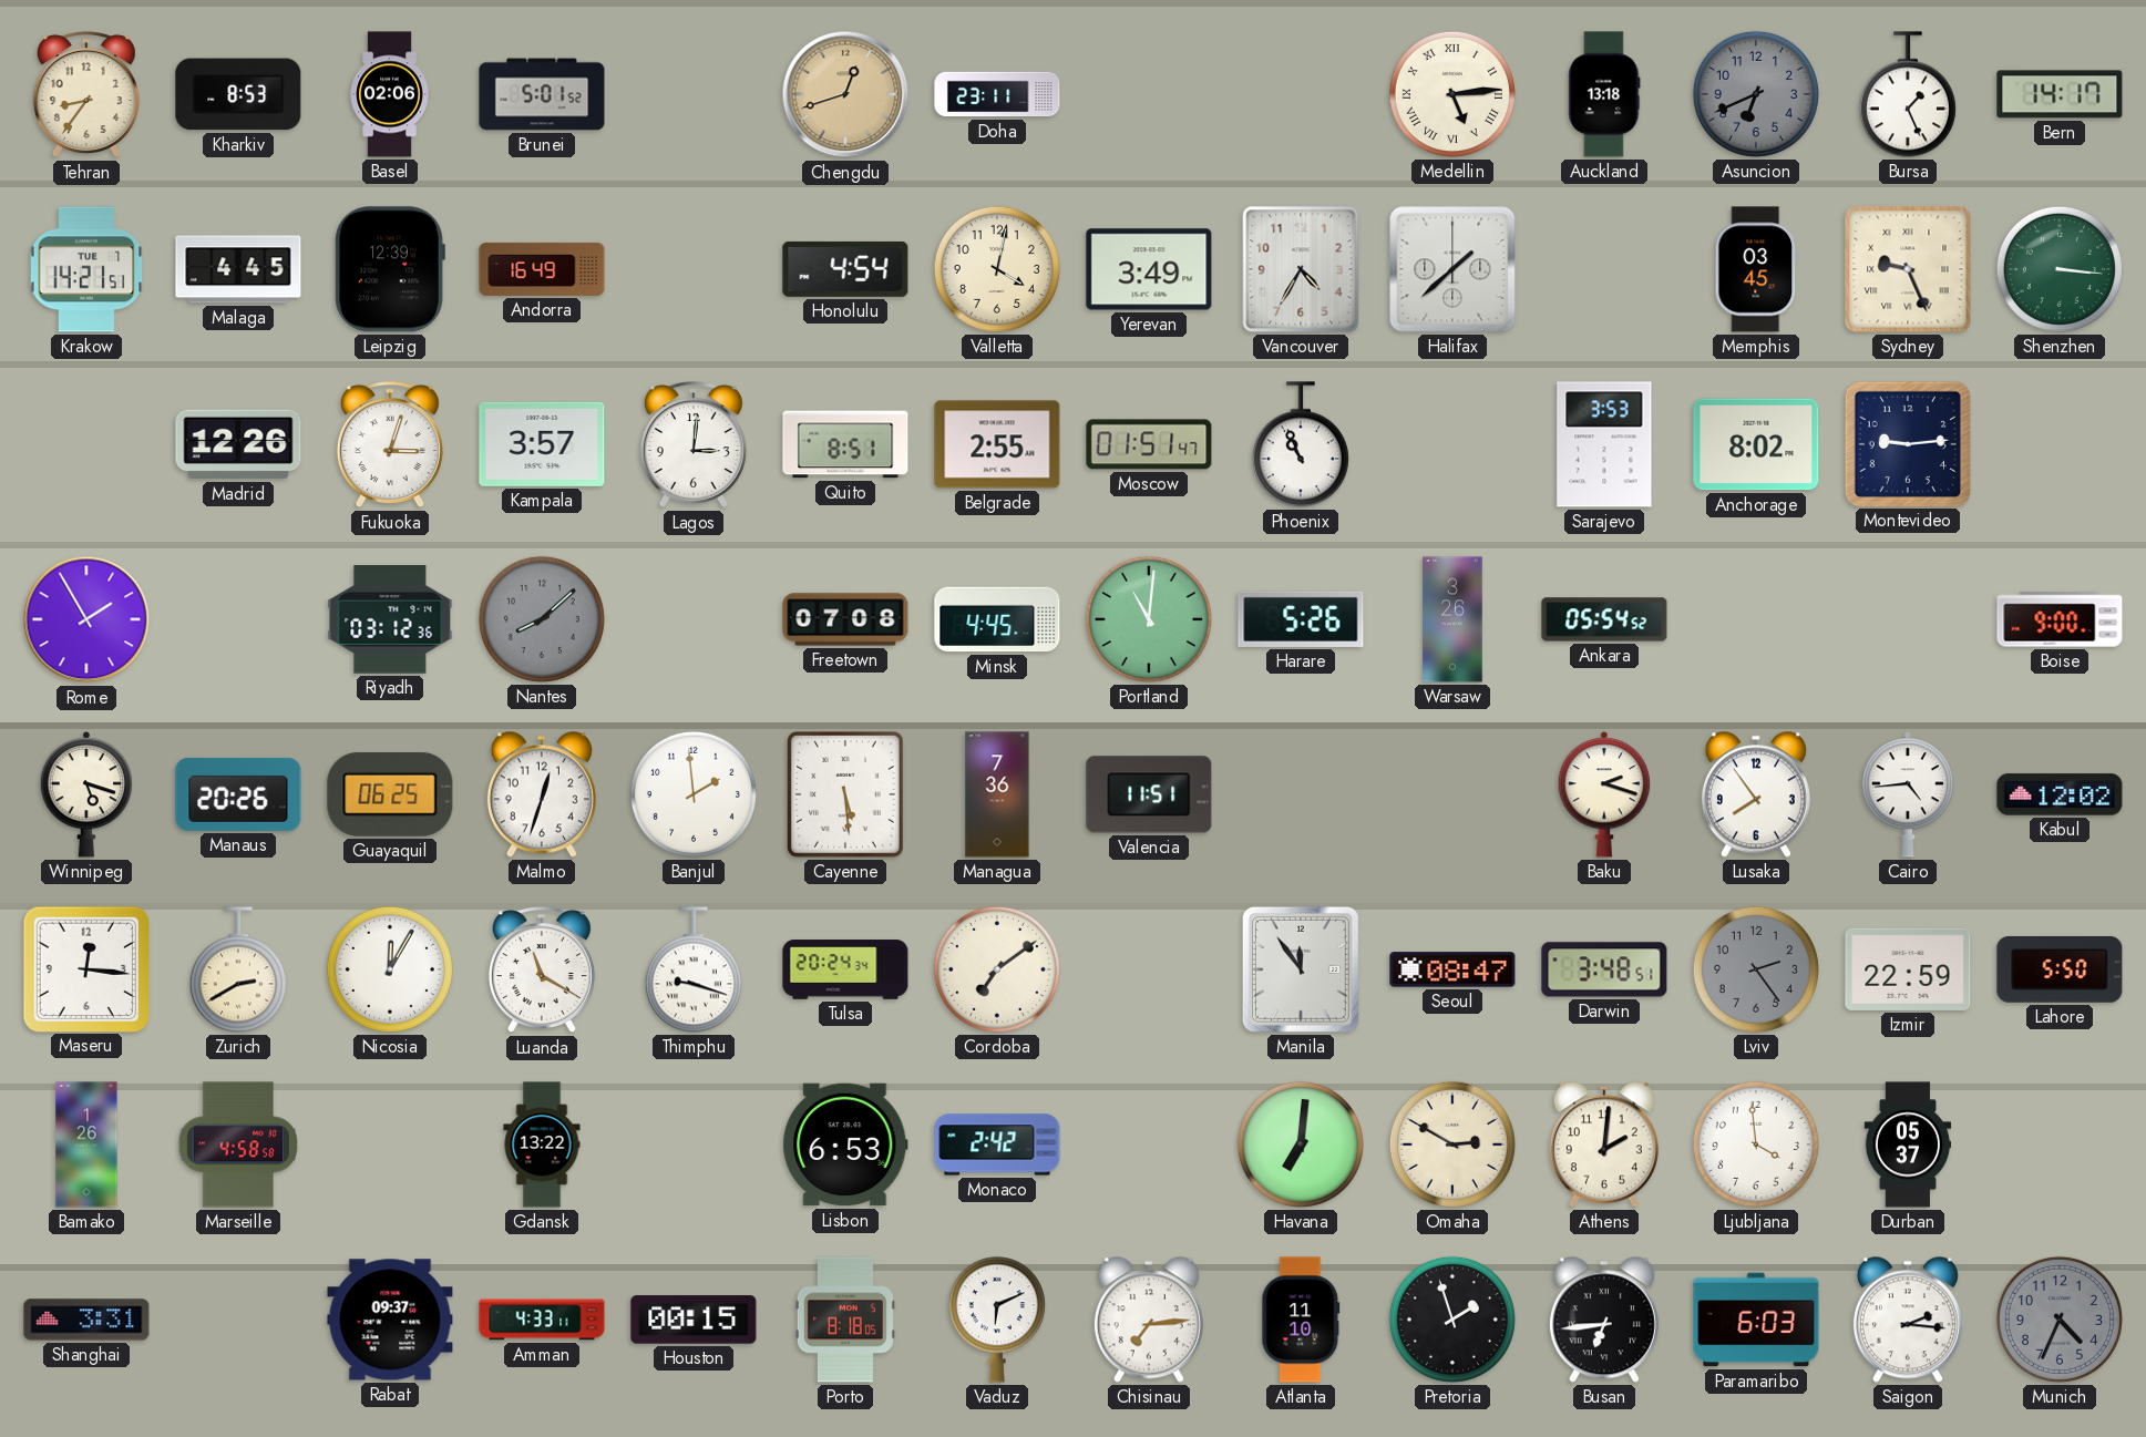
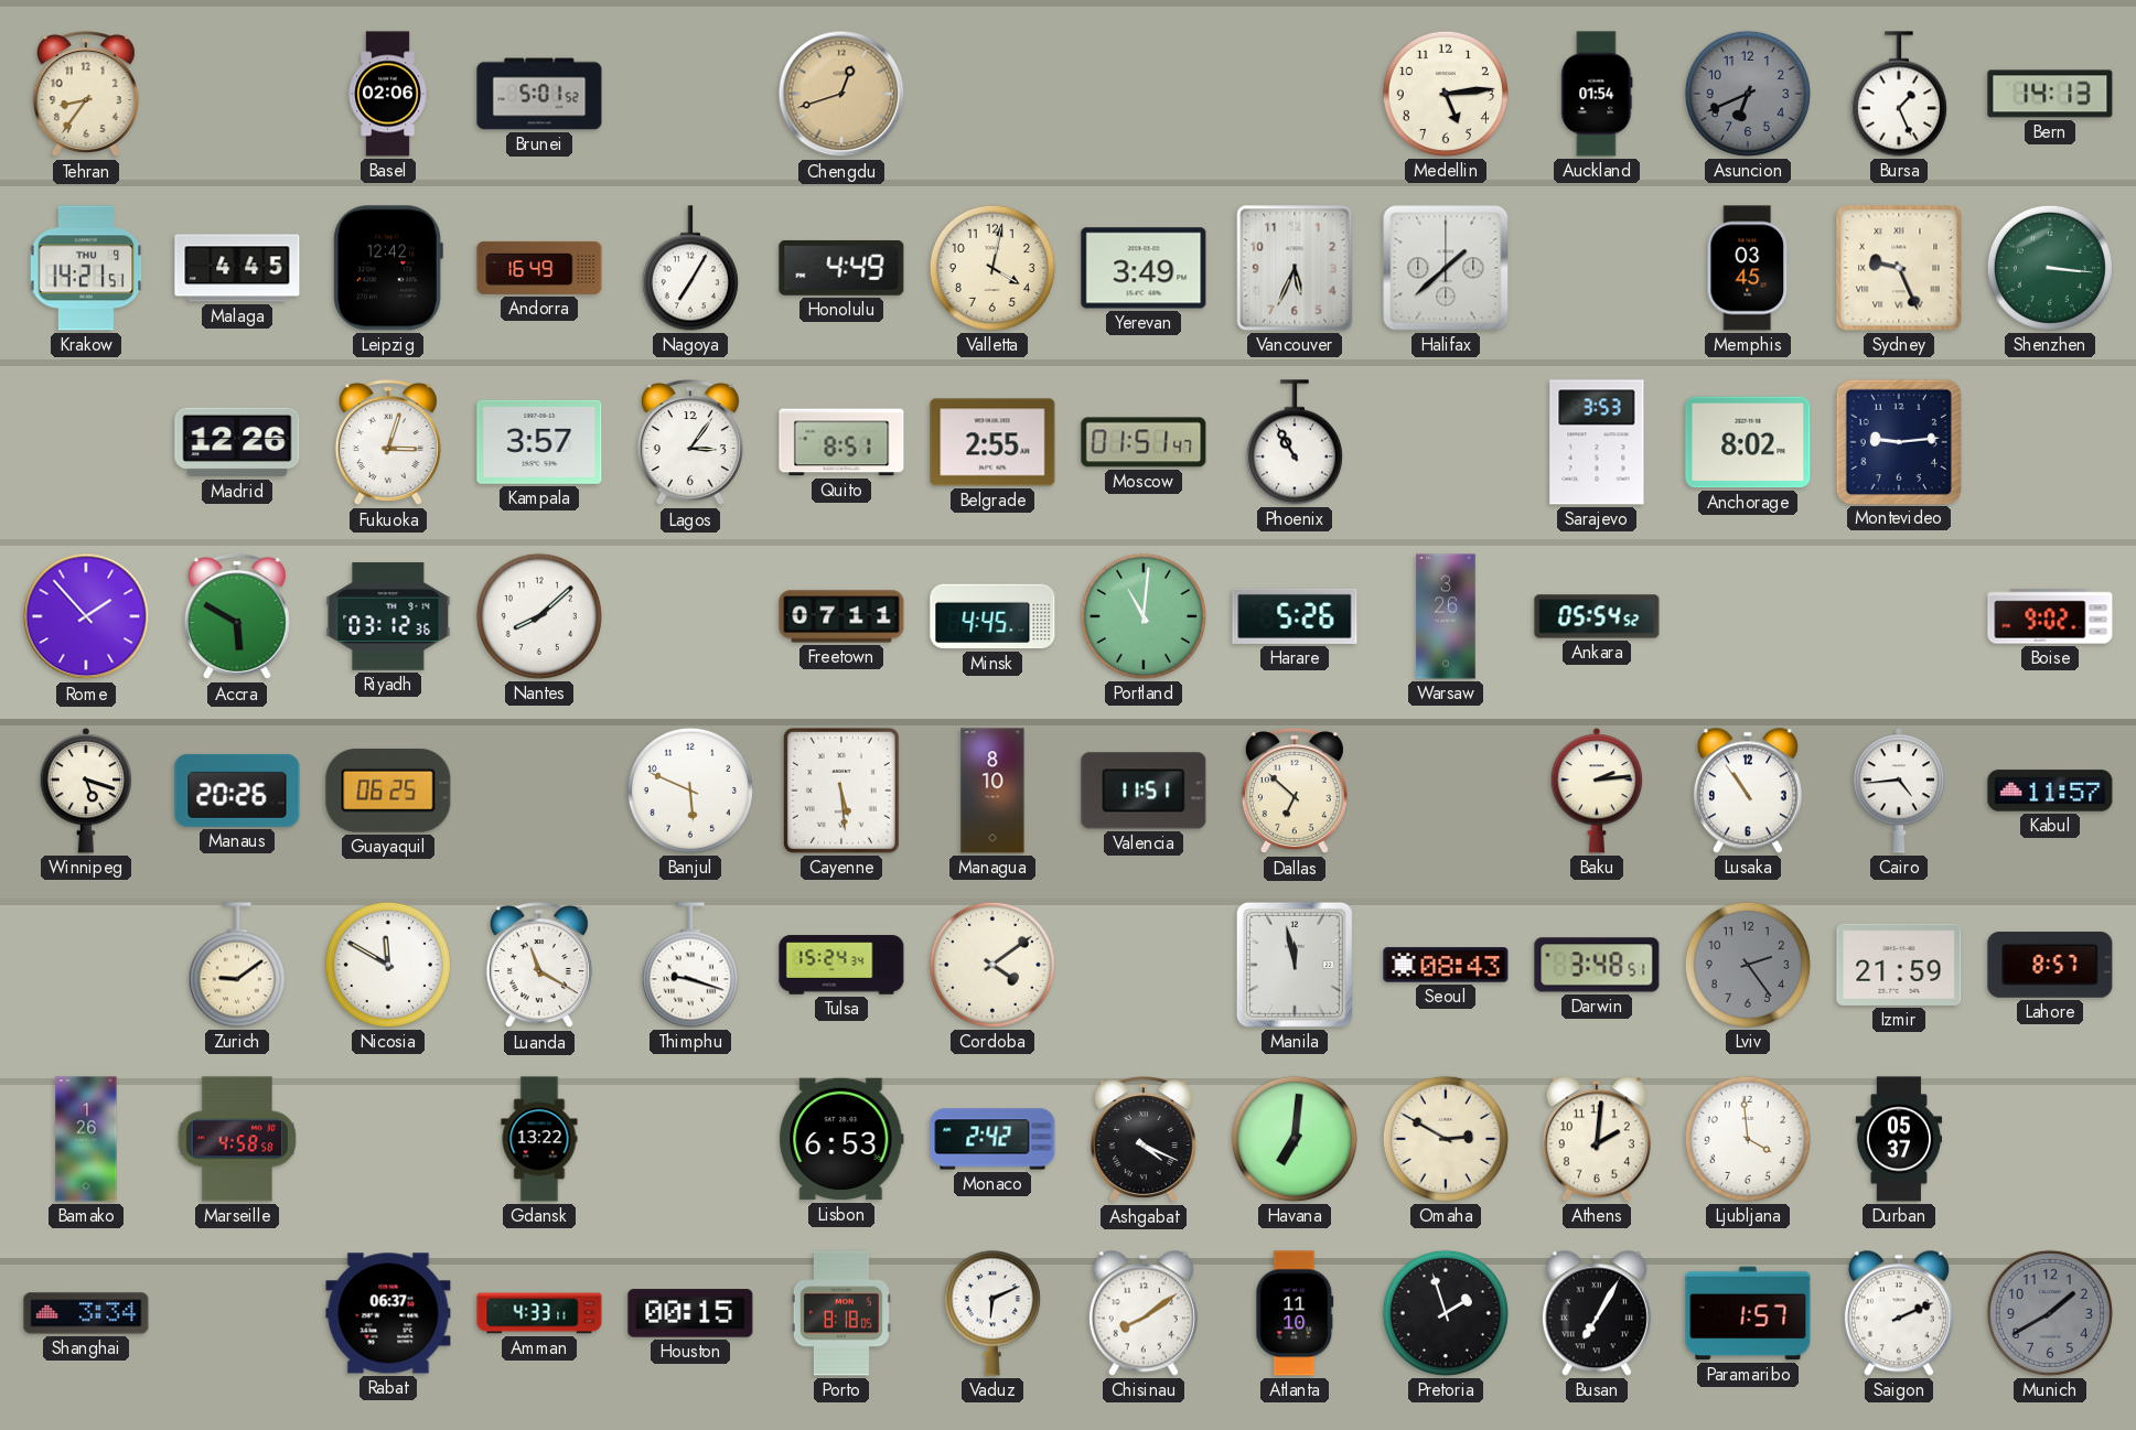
Kharkiv: 8:53 -> none
Doha: 23:11 -> none
Medellin numerals: Roman -> Arabic
Auckland: 13:18 -> 01:54
Bern: 14:17 -> 14:13
Krakow date: TUE 7 -> THU 9
Leipzig: 12:39 -> 12:42
Nagoya: none -> 7:05
Honolulu: 4:54 -> 4:49
Vancouver: 4:35 -> 5:34
Lagos: 3:01 -> 3:06
Phoenix: 10:56 -> 10:55
Rome: 1:55 -> 1:53
Accra: none -> 5:50
Nantes dial: grey -> white
Freetown: 07:08 -> 07:11
Boise: 9:00 -> 9:02
Malmo: 12:33 -> none
Banjul: 1:59 -> 5:49
Managua: 7:36 -> 8:10
Dallas: none -> 6:52
Baku: 2:18 -> 2:14
Lusaka: 7:54 -> 10:54
Kabul: 12:02 -> 11:57
Maseru: 12:16 -> none
Zurich: 2:40 -> 9:09
Nicosia: 12:05 -> 11:50
Tulsa: 20:24 -> 15:24
Cordoba: 7:09 -> 4:09
Manila: 11:54 -> 11:58
Seoul: 08:47 -> 08:43
Izmir: 22:59 -> 21:59
Lahore: 5:50 -> 8:57
Ashgabat: none -> 4:19
Shanghai: 3:31 -> 3:34
Rabat: 09:37 -> 06:37
Chisinau: 7:14 -> 8:09
Busan: 6:44 -> 7:05
Paramaribo: 6:03 -> 1:57
Saigon: 2:16 -> 2:11
Munich: 4:34 -> 1:40
